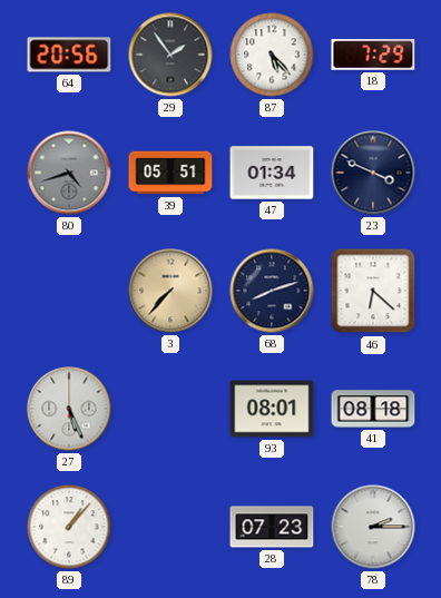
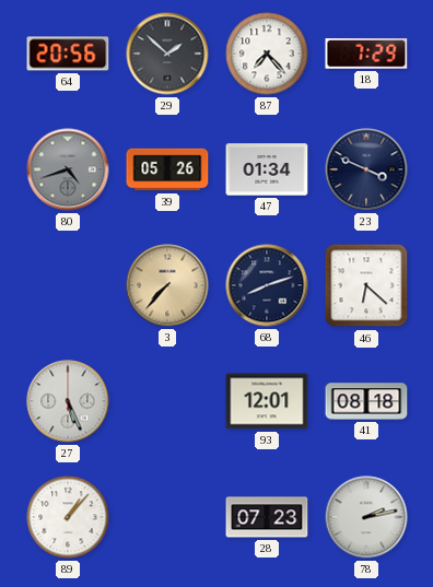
29: 1:54 -> 1:52
87: 5:23 -> 7:23
39: 05:51 -> 05:26
93: 08:01 -> 12:01
78: 2:15 -> 2:13
